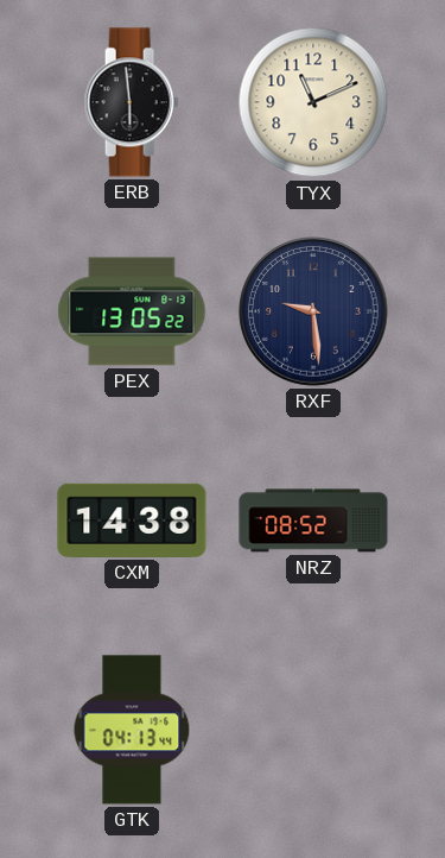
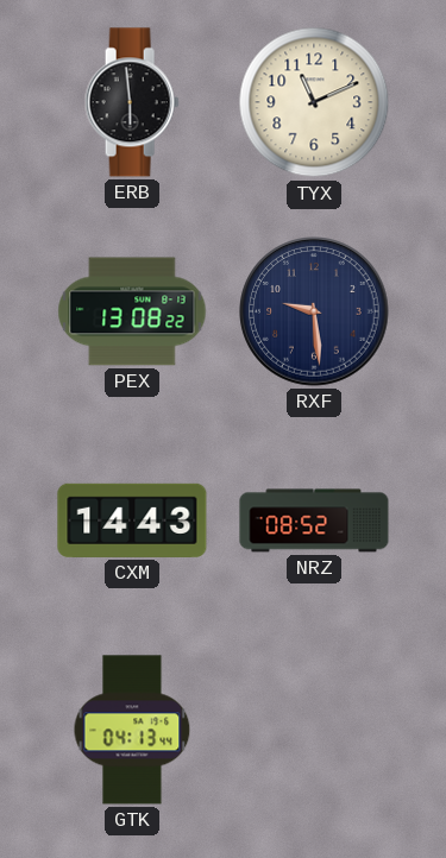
PEX: 13:05 -> 13:08
CXM: 14:38 -> 14:43
